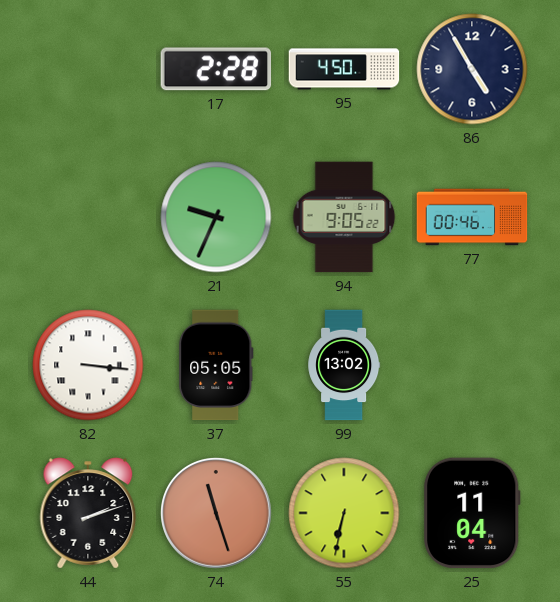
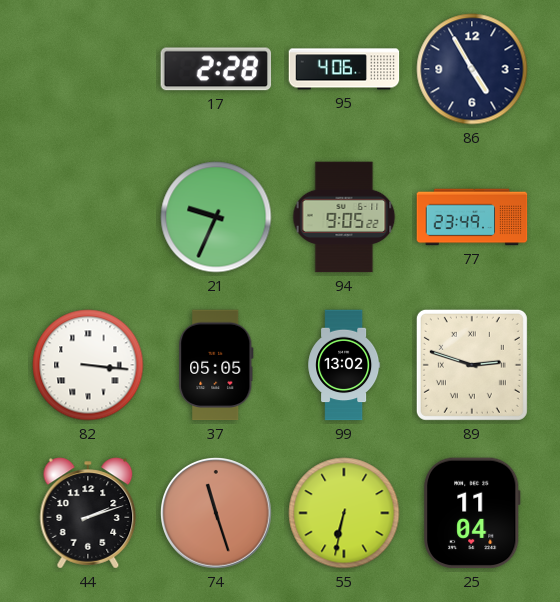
95: 4:50 -> 4:06
77: 00:46 -> 23:49
89: none -> 2:48
